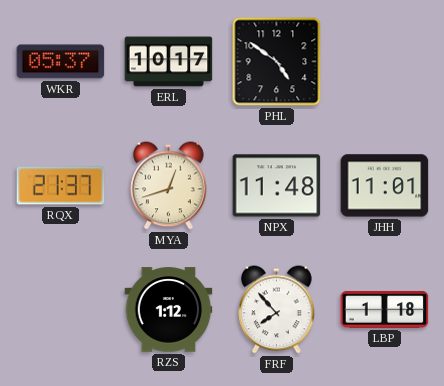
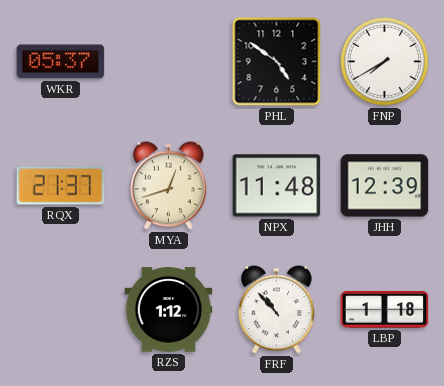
ERL: 10:17 -> none
FNP: none -> 7:40
JHH: 11:01 -> 12:39
FRF: 7:53 -> 10:53
